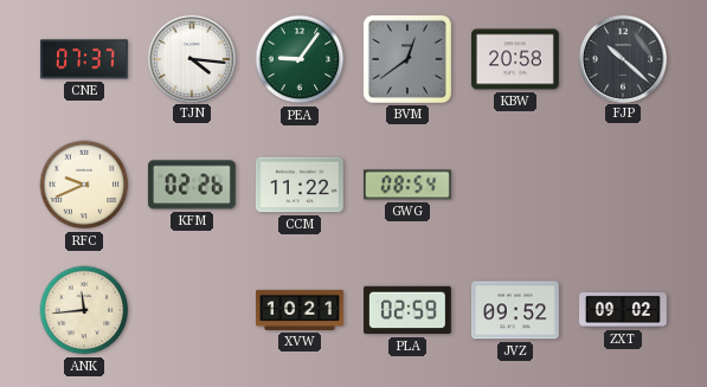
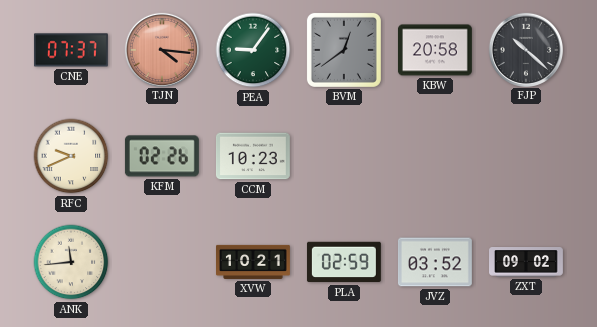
TJN dial: white -> salmon
CCM: 11:22 -> 10:23
GWG: 08:54 -> none
JVZ: 09:52 -> 03:52
